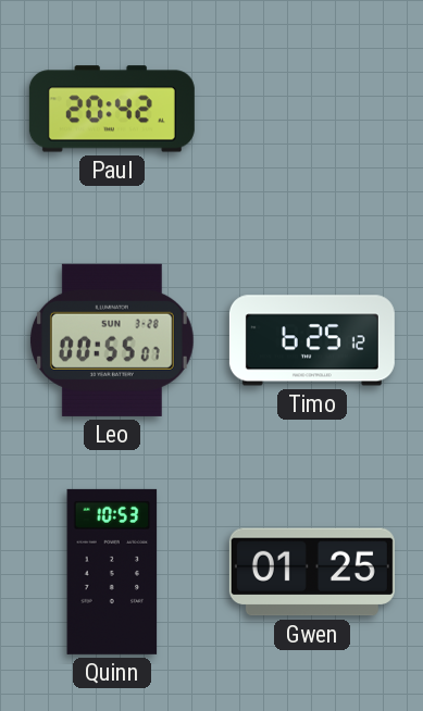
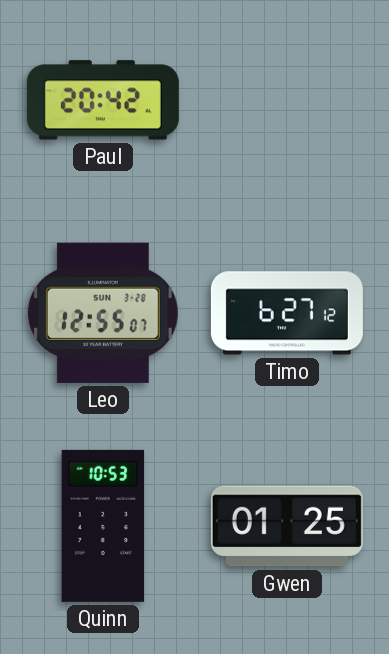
Leo: 00:55 -> 12:55
Timo: 6:25 -> 6:27
